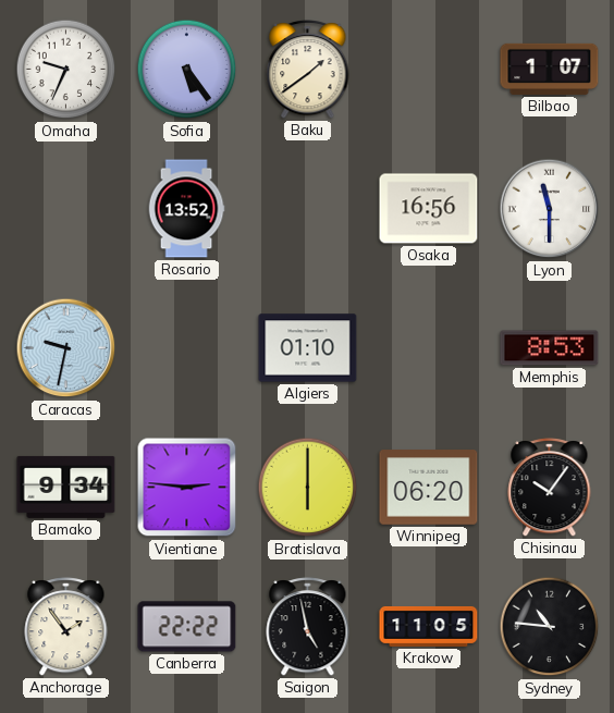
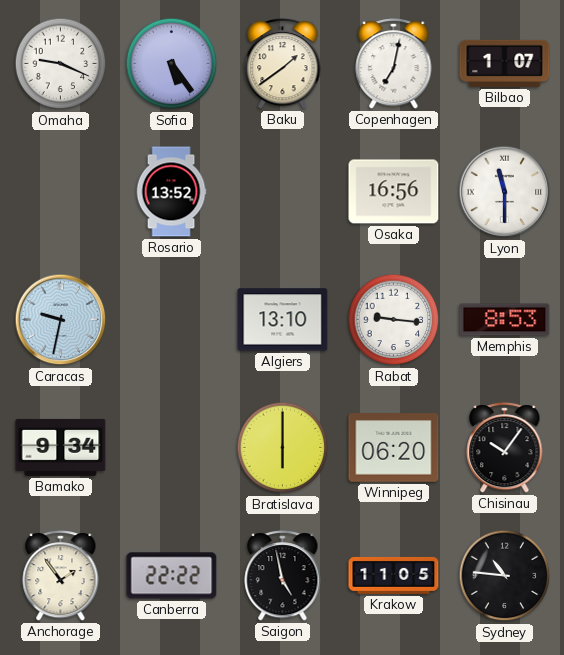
Omaha: 9:34 -> 9:19
Copenhagen: none -> 7:02
Algiers: 01:10 -> 13:10
Rabat: none -> 9:16
Vientiane: 2:46 -> none
